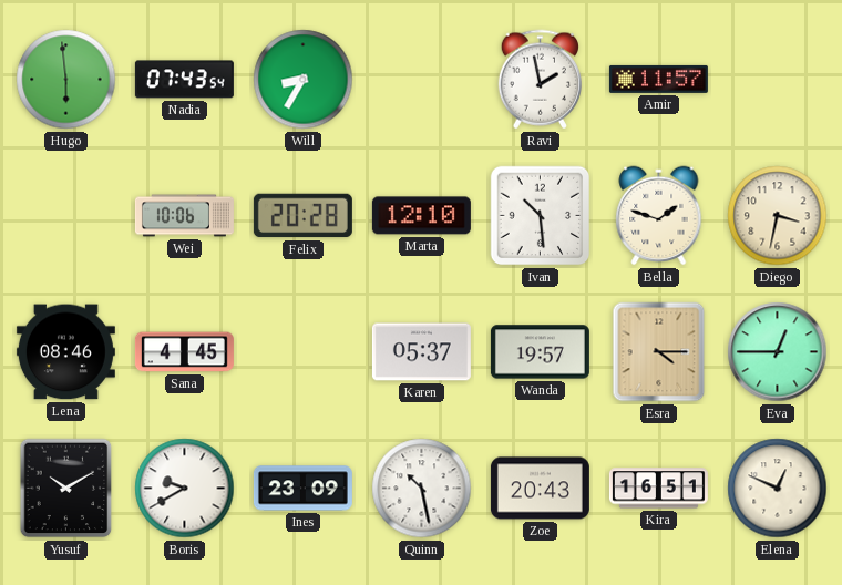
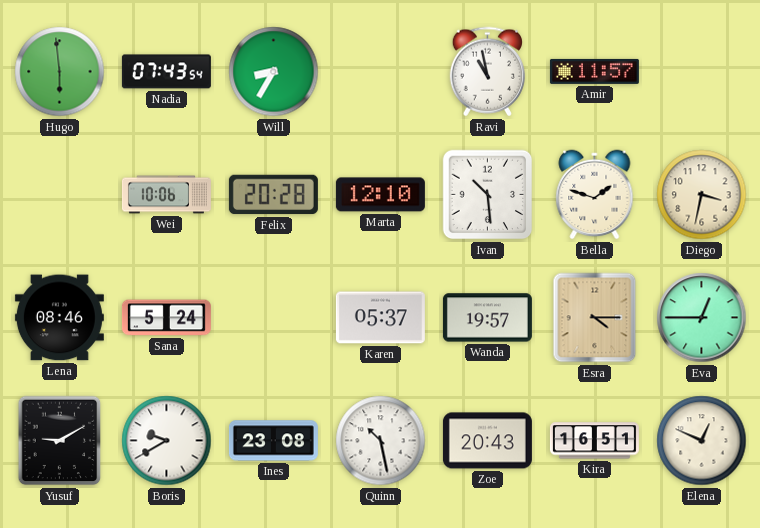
Ravi: 1:58 -> 10:58
Sana: 4:45 -> 5:24
Yusuf: 10:10 -> 9:10
Ines: 23:09 -> 23:08
